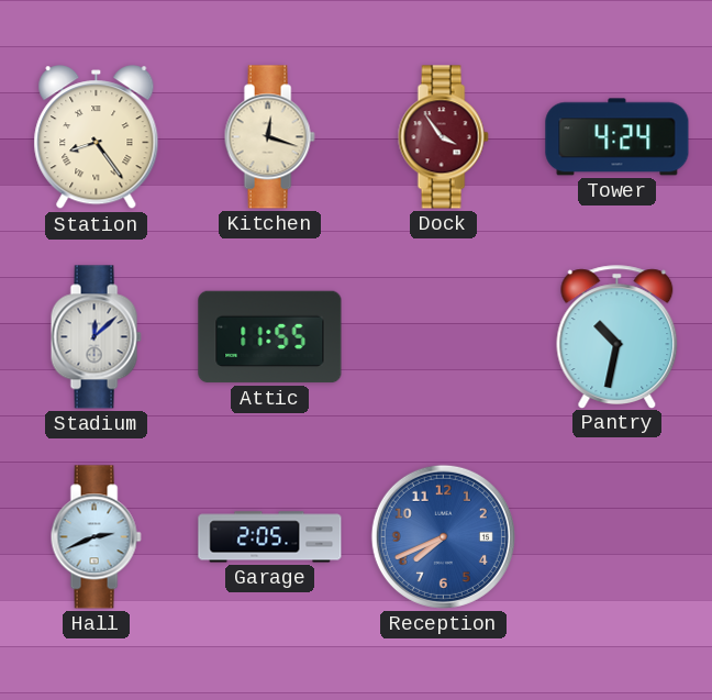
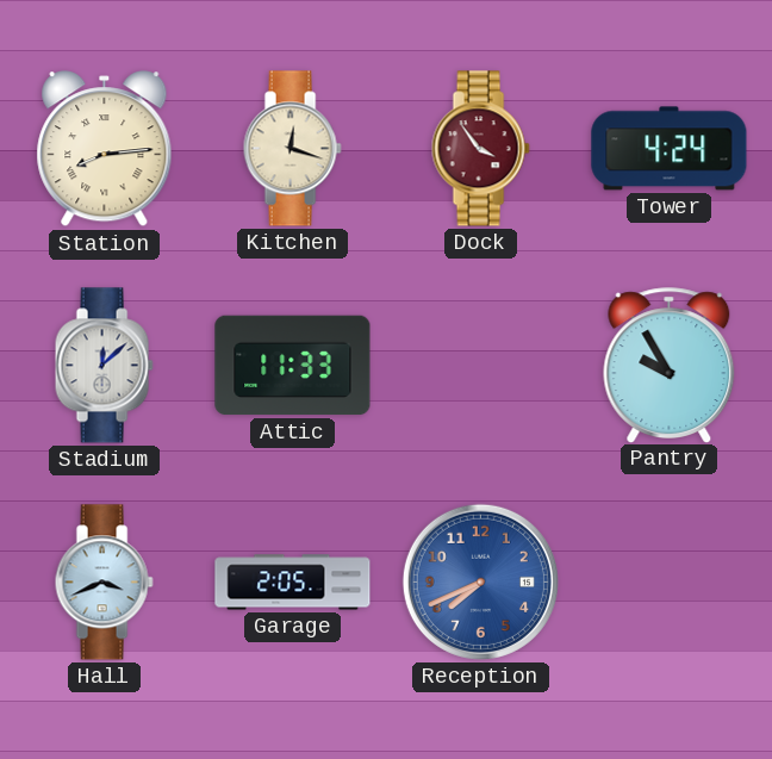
Station: 8:24 -> 8:14
Attic: 11:55 -> 11:33
Pantry: 10:32 -> 9:55
Hall: 2:41 -> 3:41
